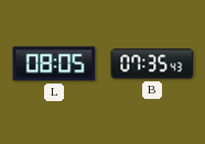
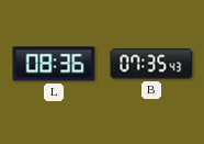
L: 08:05 -> 08:36
